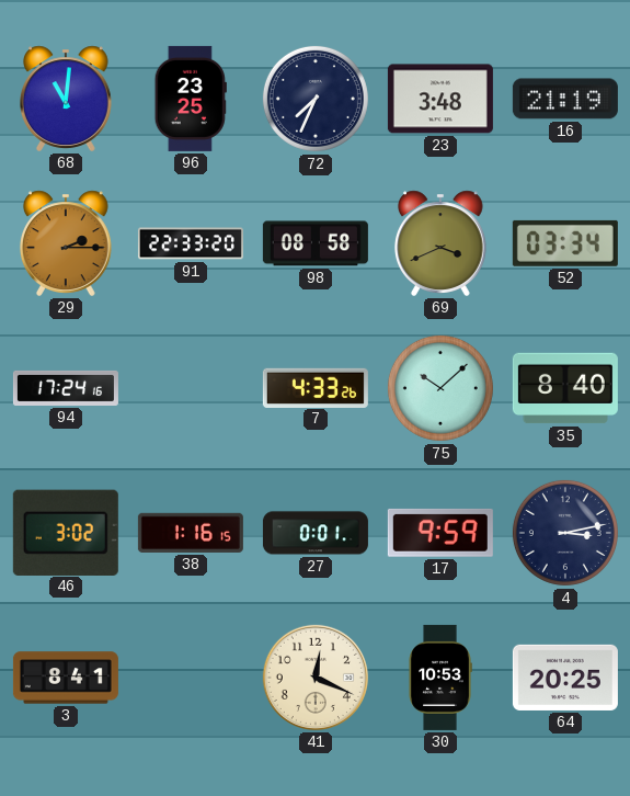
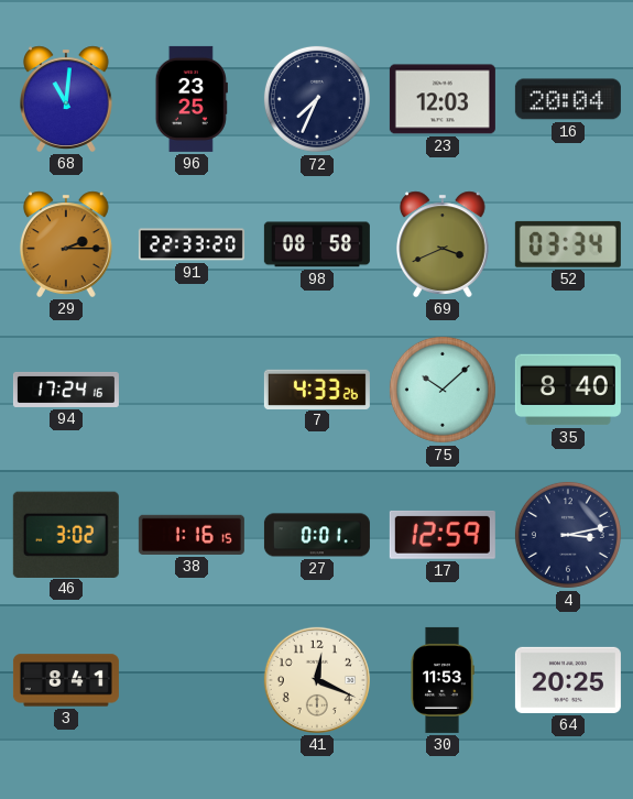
23: 3:48 -> 12:03
16: 21:19 -> 20:04
17: 9:59 -> 12:59
30: 10:53 -> 11:53
